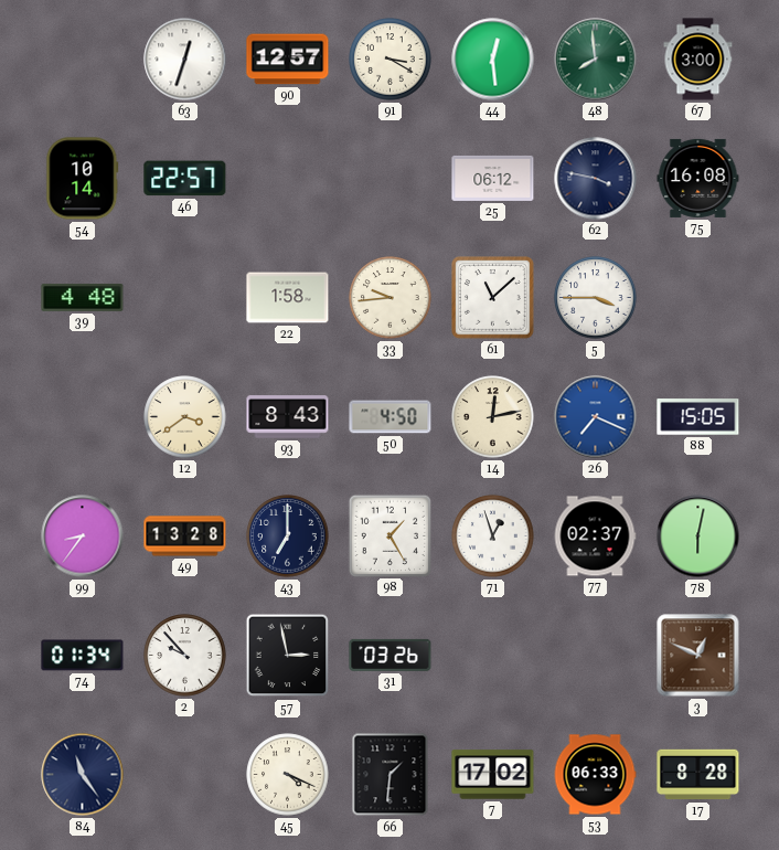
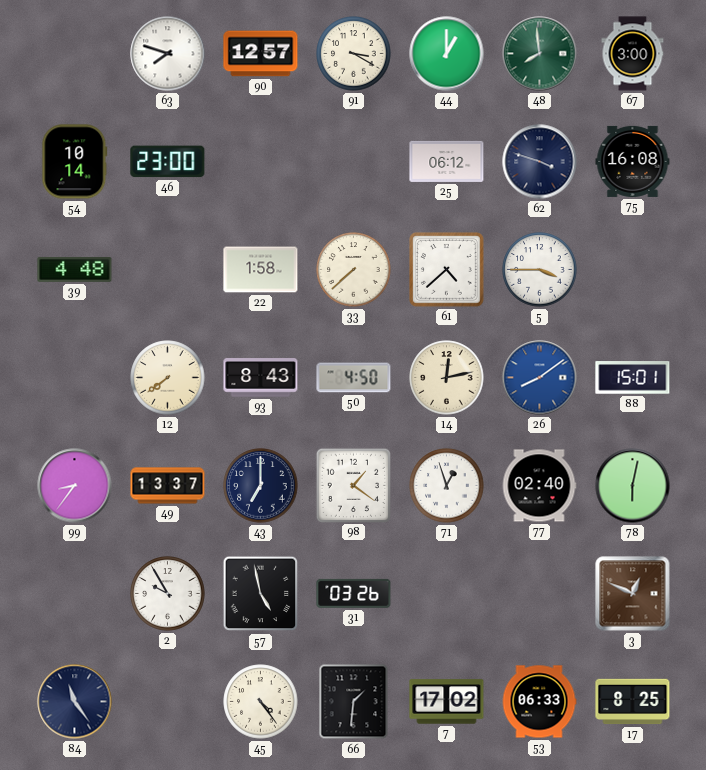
63: 12:33 -> 7:48
44: 12:29 -> 1:00
46: 22:57 -> 23:00
62: 3:47 -> 3:48
33: 9:44 -> 7:38
61: 11:08 -> 4:38
12: 3:39 -> 7:39
26: 7:19 -> 8:09
88: 15:05 -> 15:01
49: 13:28 -> 13:37
98: 1:25 -> 1:21
77: 02:37 -> 02:40
74: 01:34 -> none
2: 9:53 -> 9:55
57: 2:58 -> 4:58
45: 4:19 -> 4:24
17: 8:28 -> 8:25
